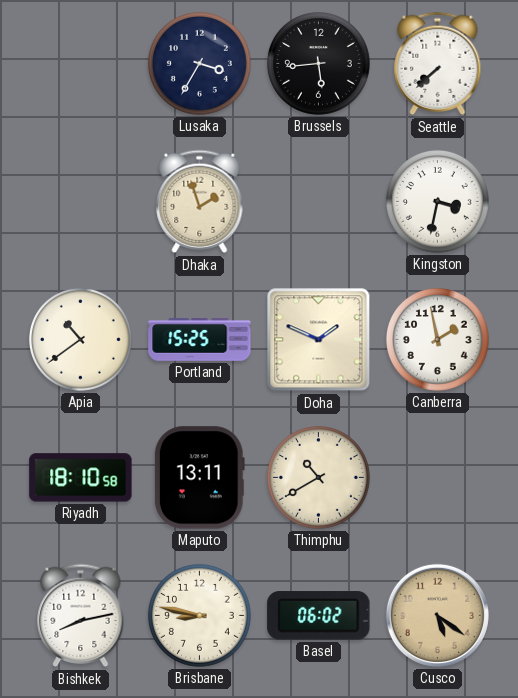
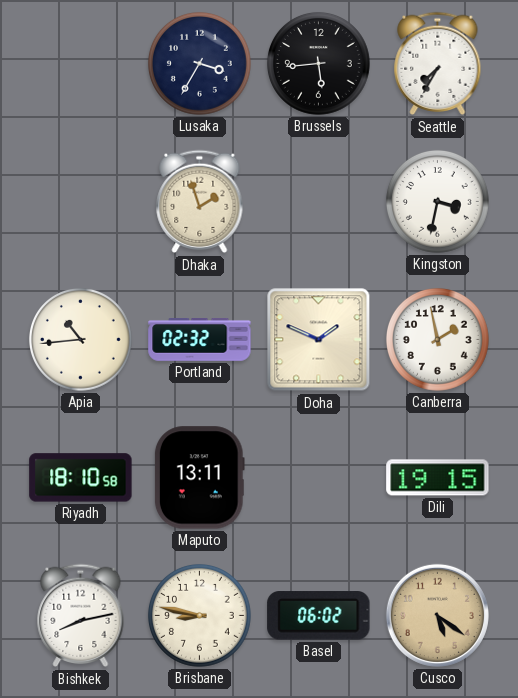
Seattle: 7:38 -> 7:35
Apia: 10:39 -> 10:44
Portland: 15:25 -> 02:32
Thimphu: 10:40 -> none
Dili: none -> 19:15
